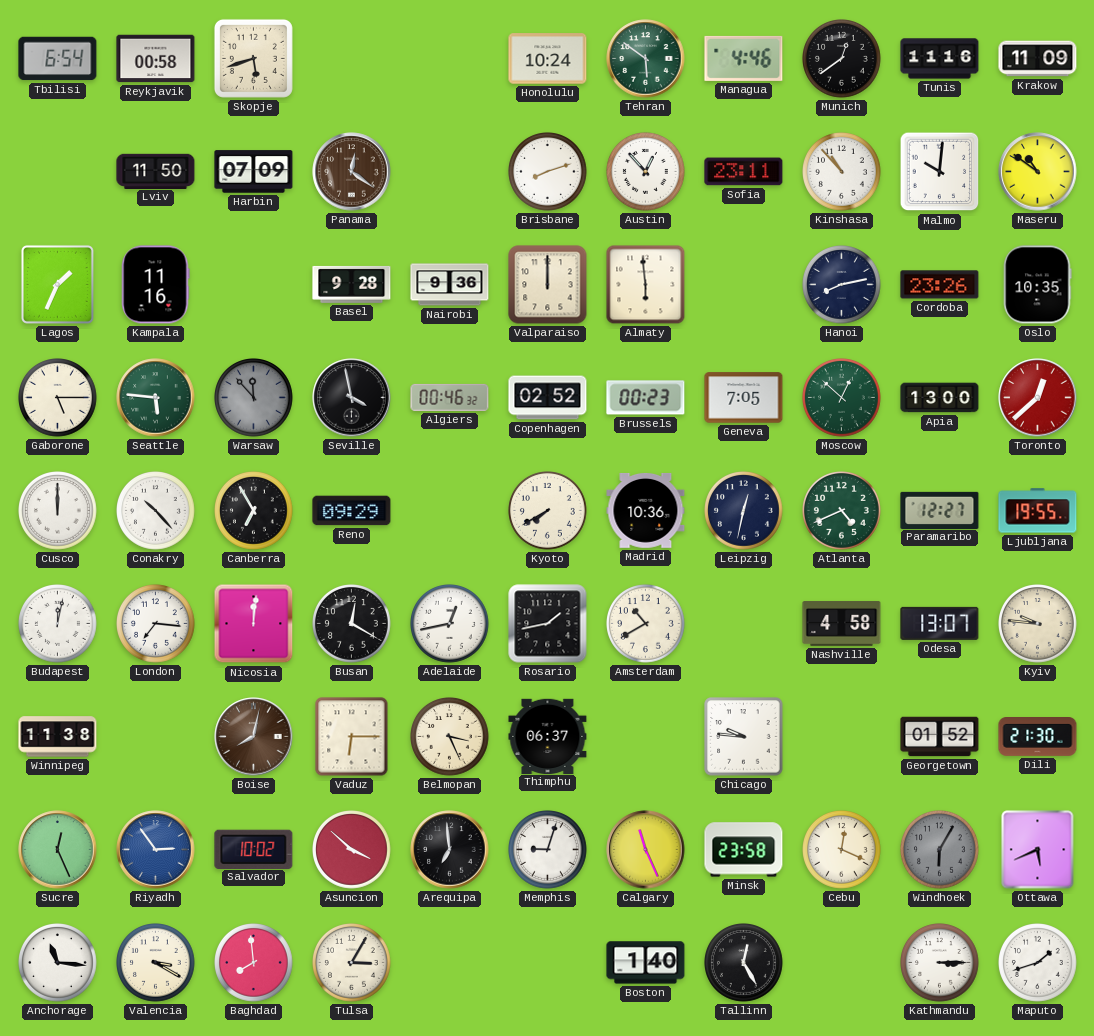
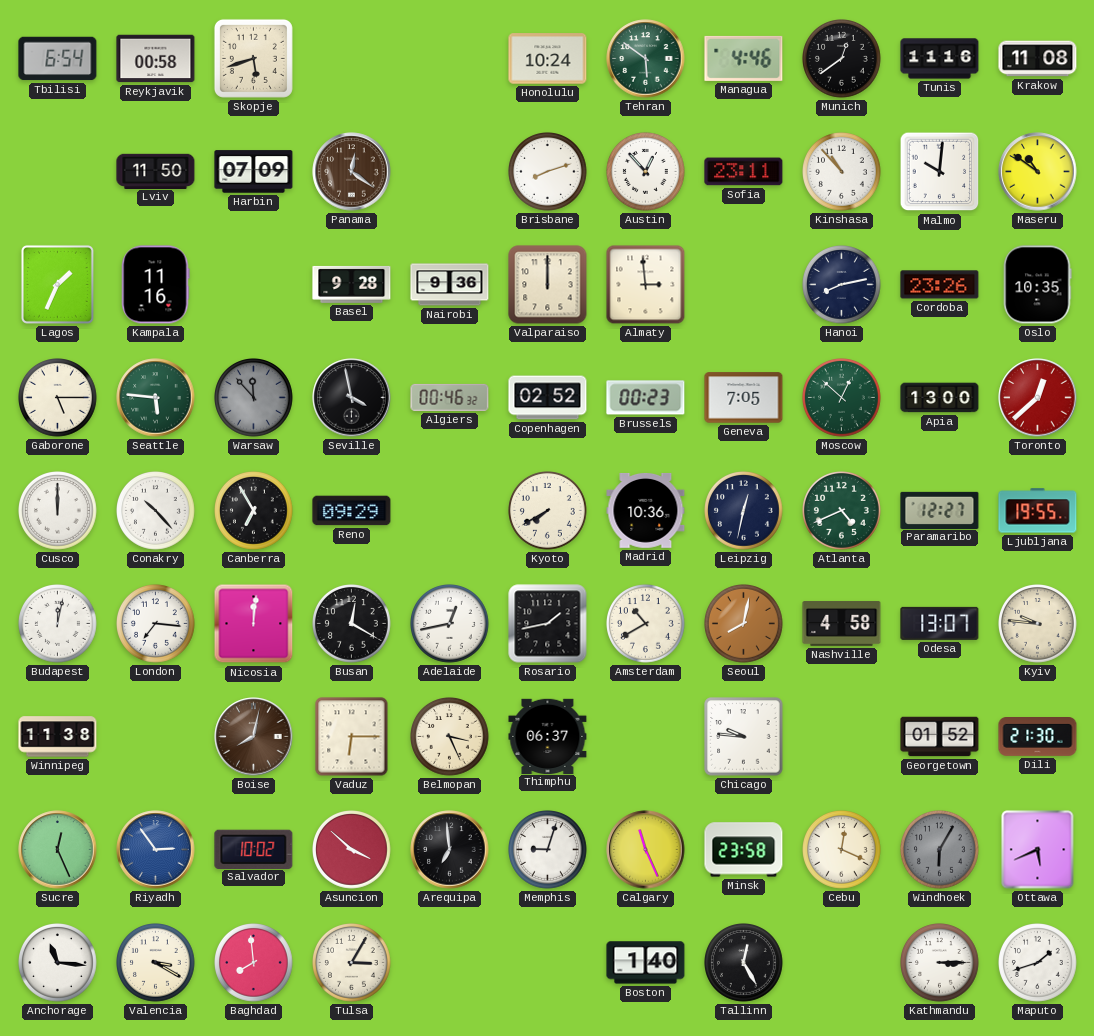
Krakow: 11:09 -> 11:08
Almaty: 5:59 -> 2:59
Seoul: none -> 8:02
